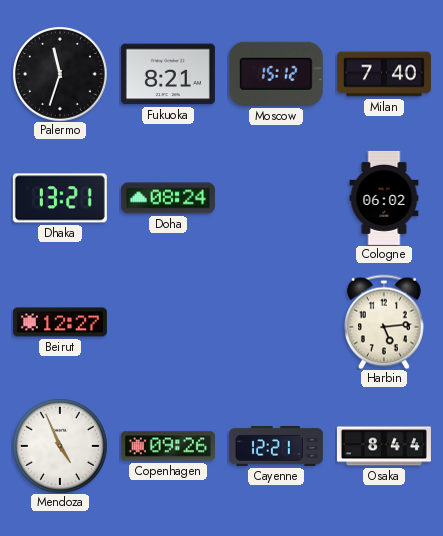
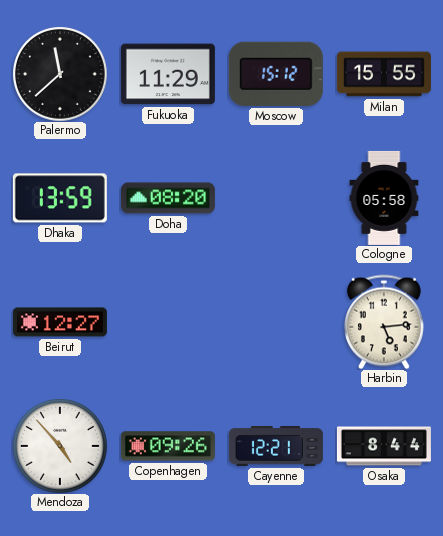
Palermo: 11:33 -> 11:38
Fukuoka: 8:21 -> 11:29
Milan: 7:40 -> 15:55
Dhaka: 13:21 -> 13:59
Doha: 08:24 -> 08:20
Cologne: 06:02 -> 05:58
Mendoza: 4:56 -> 4:53
